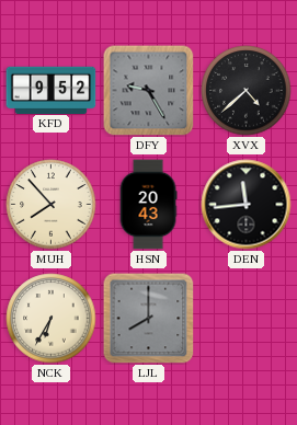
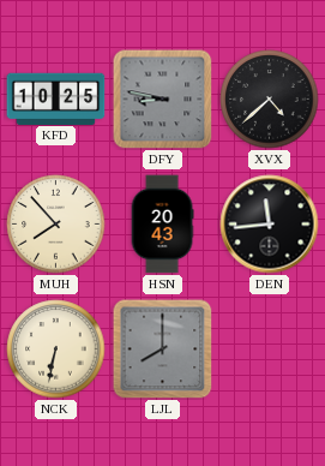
KFD: 9:52 -> 10:25
DFY: 9:25 -> 8:47
NCK: 6:35 -> 6:32
